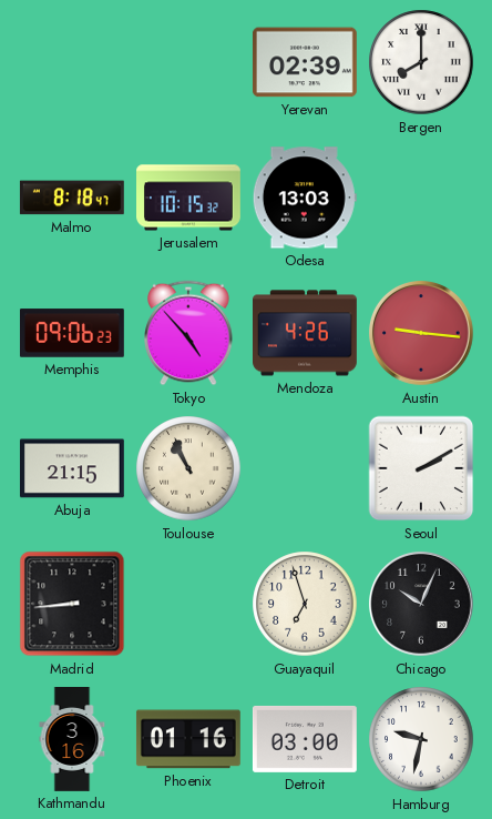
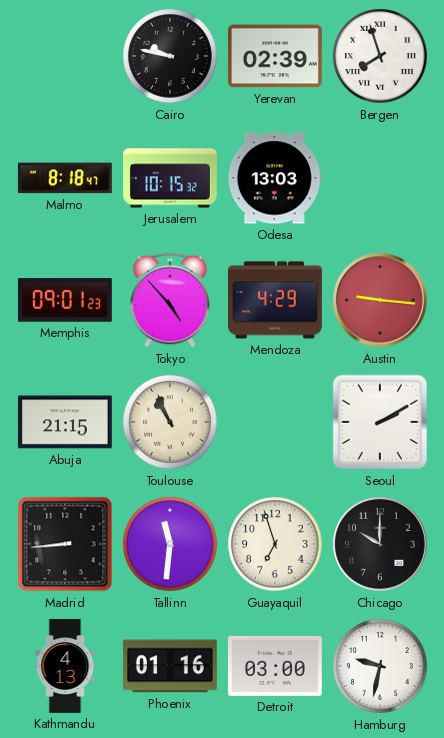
Cairo: none -> 9:47
Bergen: 8:00 -> 7:57
Memphis: 09:06 -> 09:01
Mendoza: 4:26 -> 4:29
Tallinn: none -> 11:31
Chicago: 10:04 -> 10:00
Kathmandu: 3:16 -> 4:13
